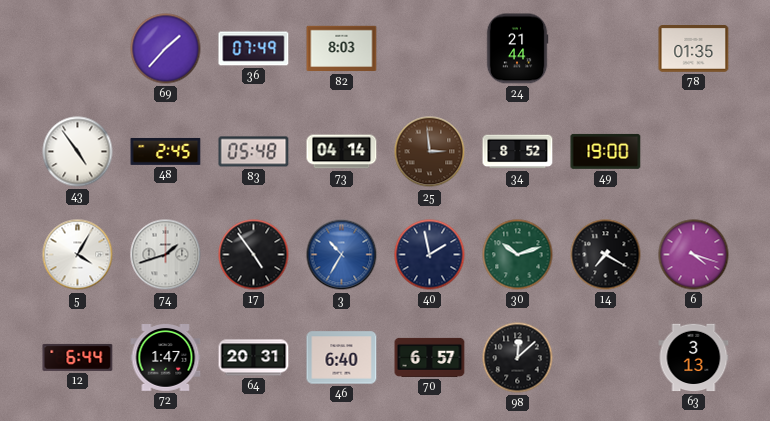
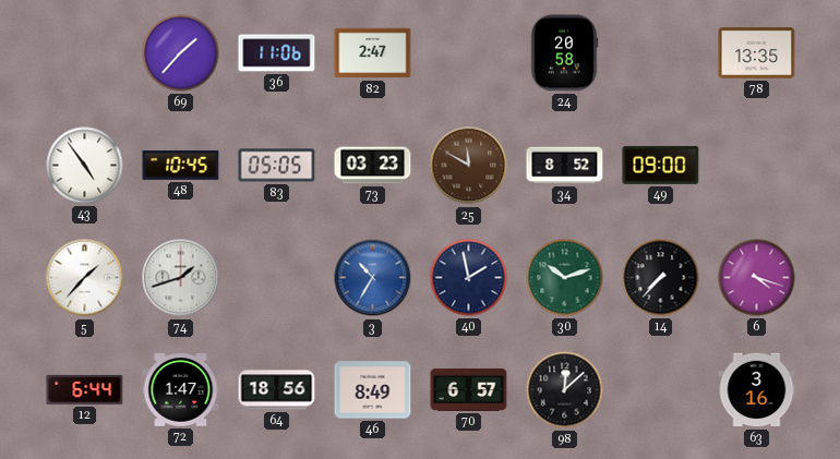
36: 07:49 -> 11:06
82: 8:03 -> 2:47
24: 21:44 -> 20:58
78: 01:35 -> 13:35
48: 2:45 -> 10:45
83: 05:48 -> 05:05
73: 04:14 -> 03:23
25: 2:59 -> 11:50
49: 19:00 -> 09:00
5: 4:05 -> 1:37
17: 4:54 -> none
14: 7:20 -> 7:37
64: 20:31 -> 18:56
46: 6:40 -> 8:49
63: 3:13 -> 3:16
